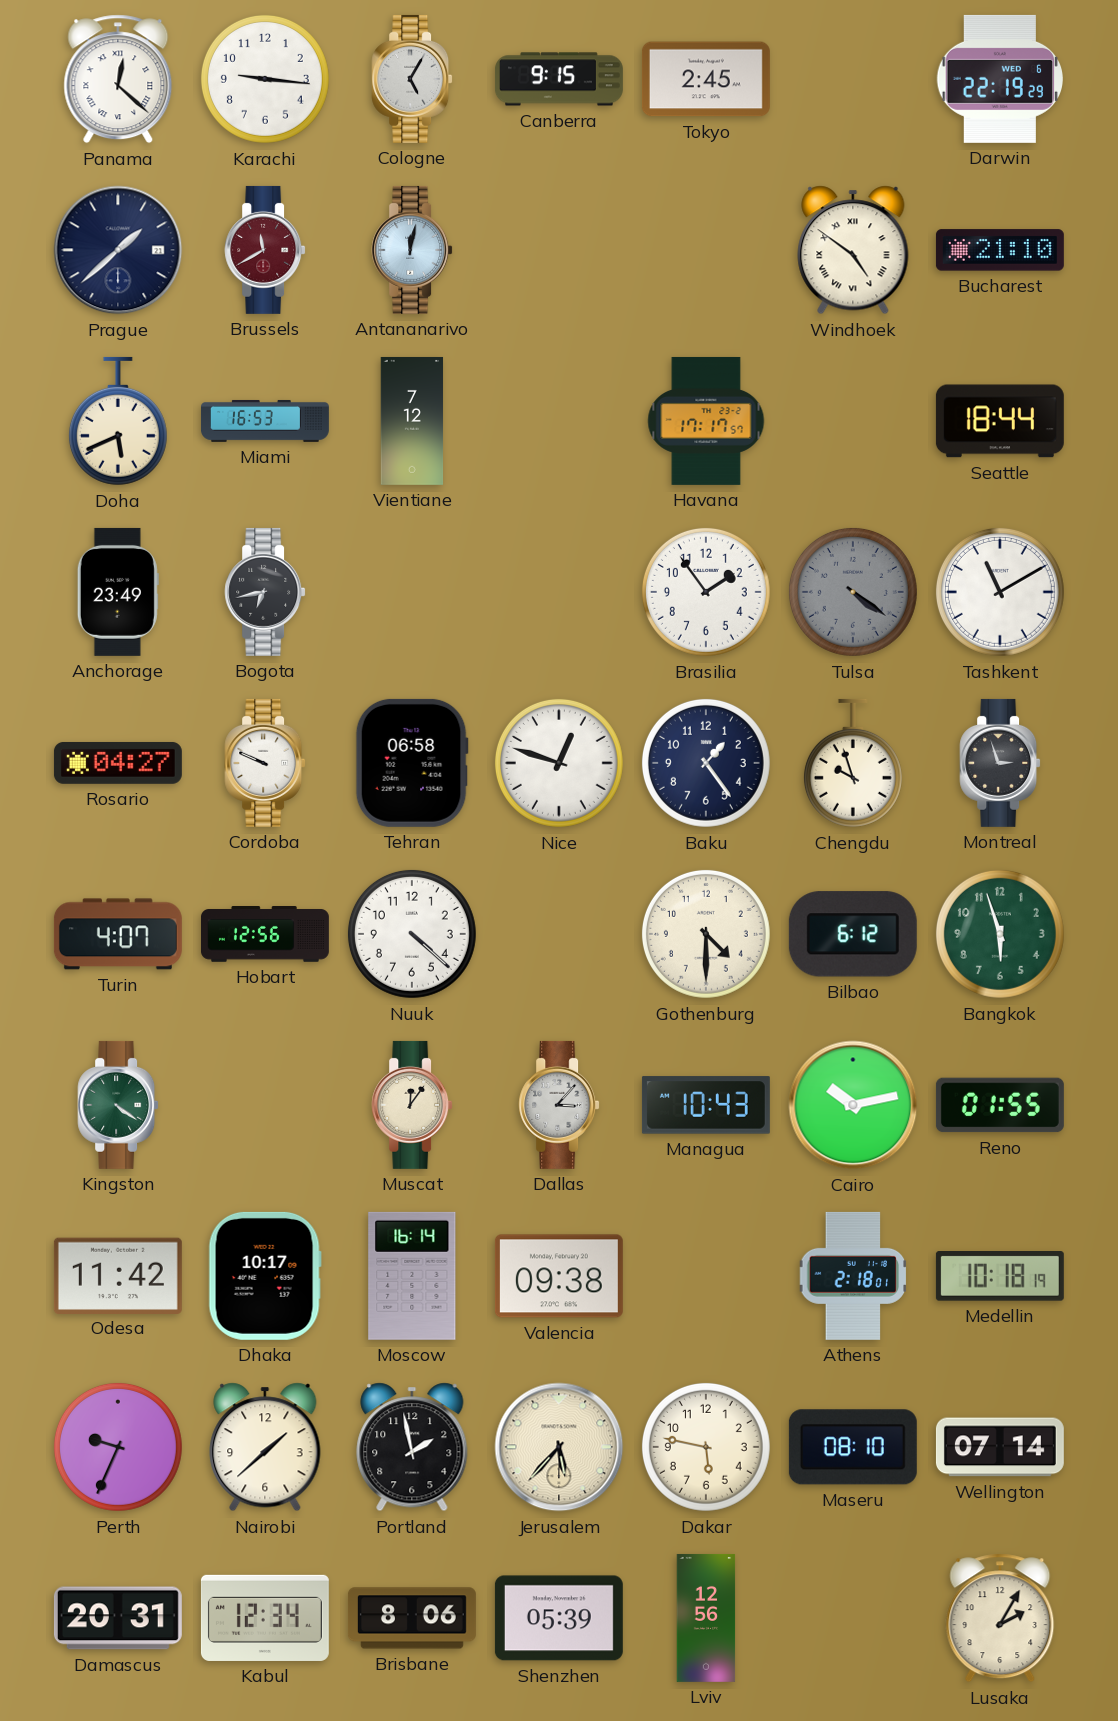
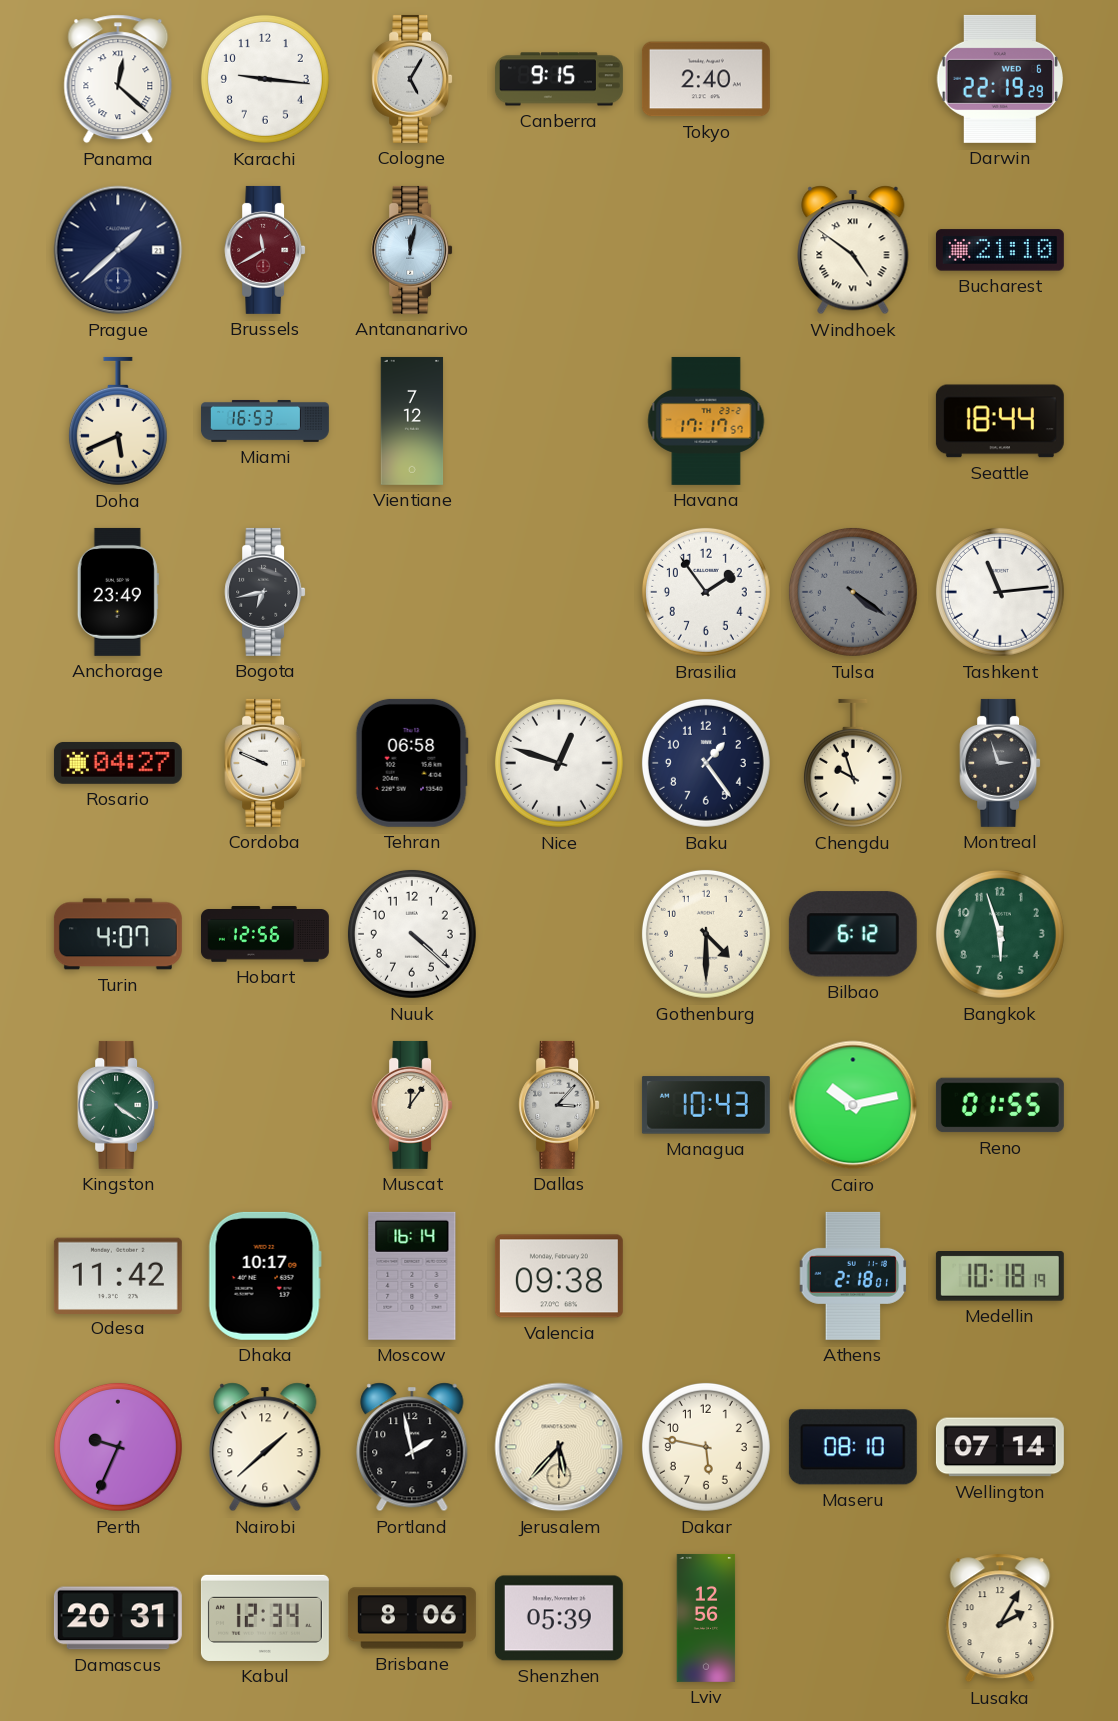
Tokyo: 2:45 -> 2:40
Tashkent: 11:10 -> 11:14
